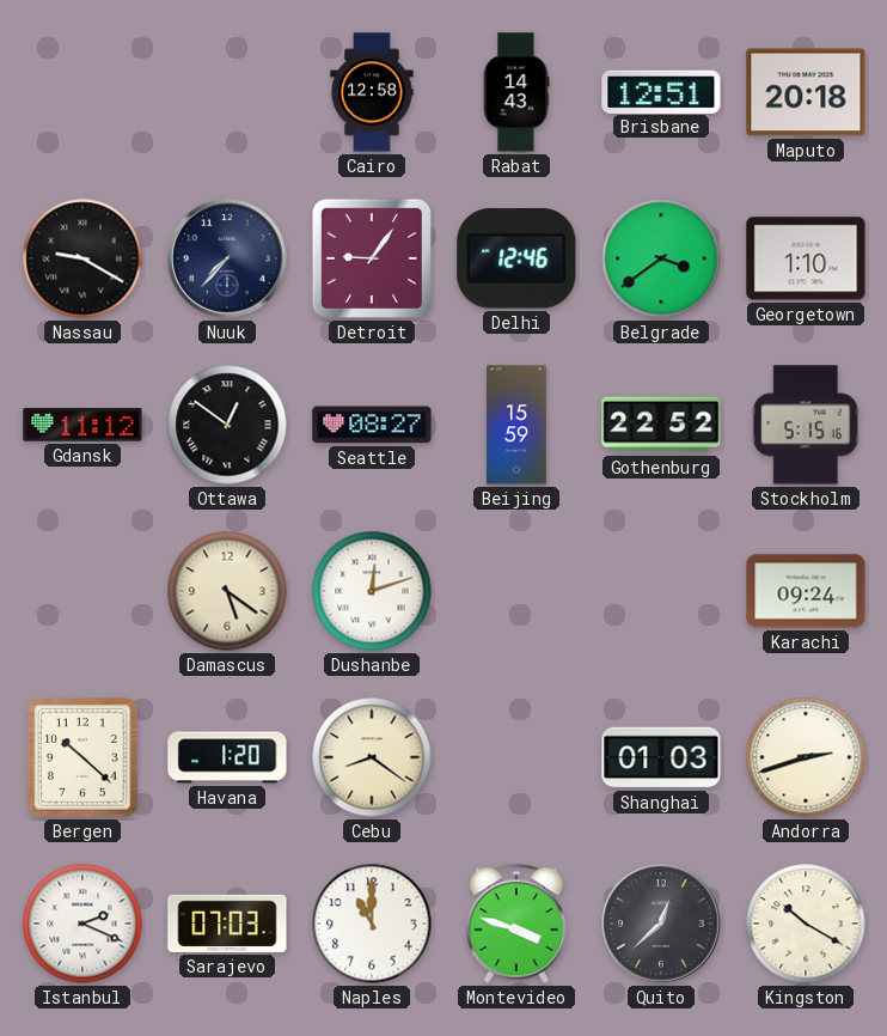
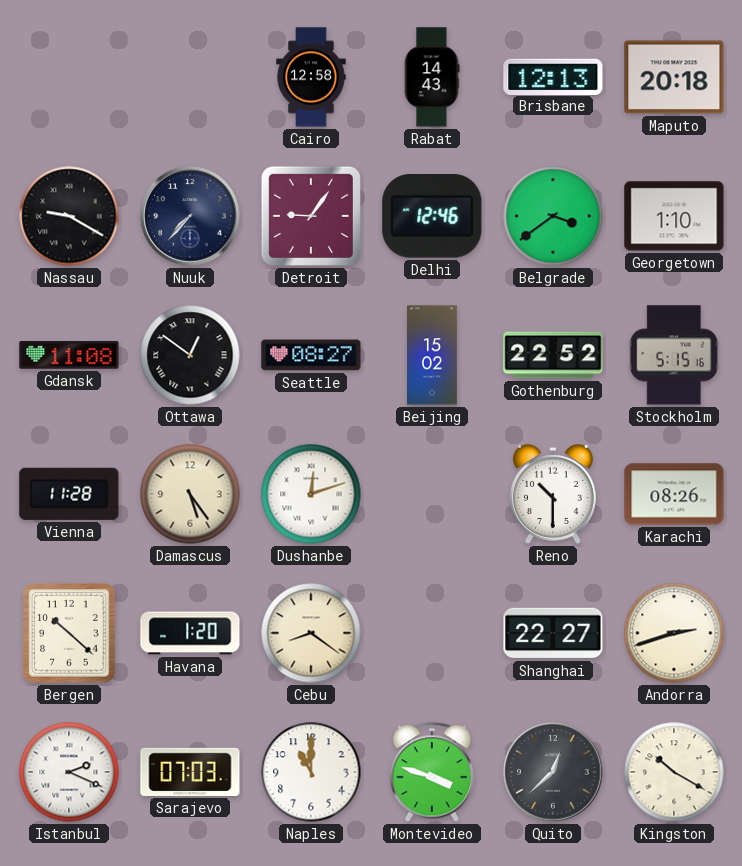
Brisbane: 12:51 -> 12:13
Gdansk: 11:12 -> 11:08
Beijing: 15:59 -> 15:02
Vienna: none -> 11:28
Damascus: 5:21 -> 5:24
Reno: none -> 10:30
Karachi: 09:24 -> 08:26
Shanghai: 01:03 -> 22:27
